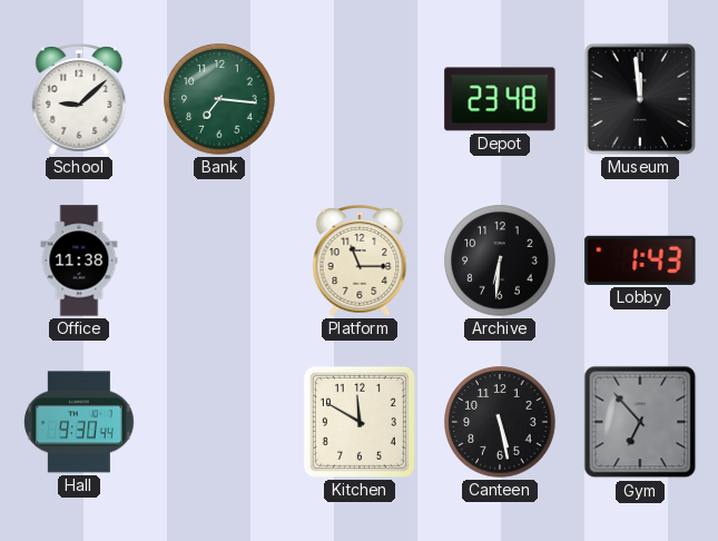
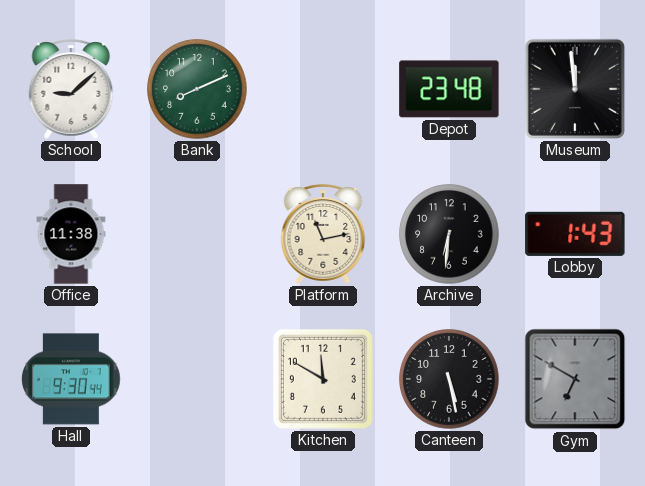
Bank: 7:16 -> 8:11
Platform: 11:15 -> 11:13
Gym: 6:53 -> 6:50
